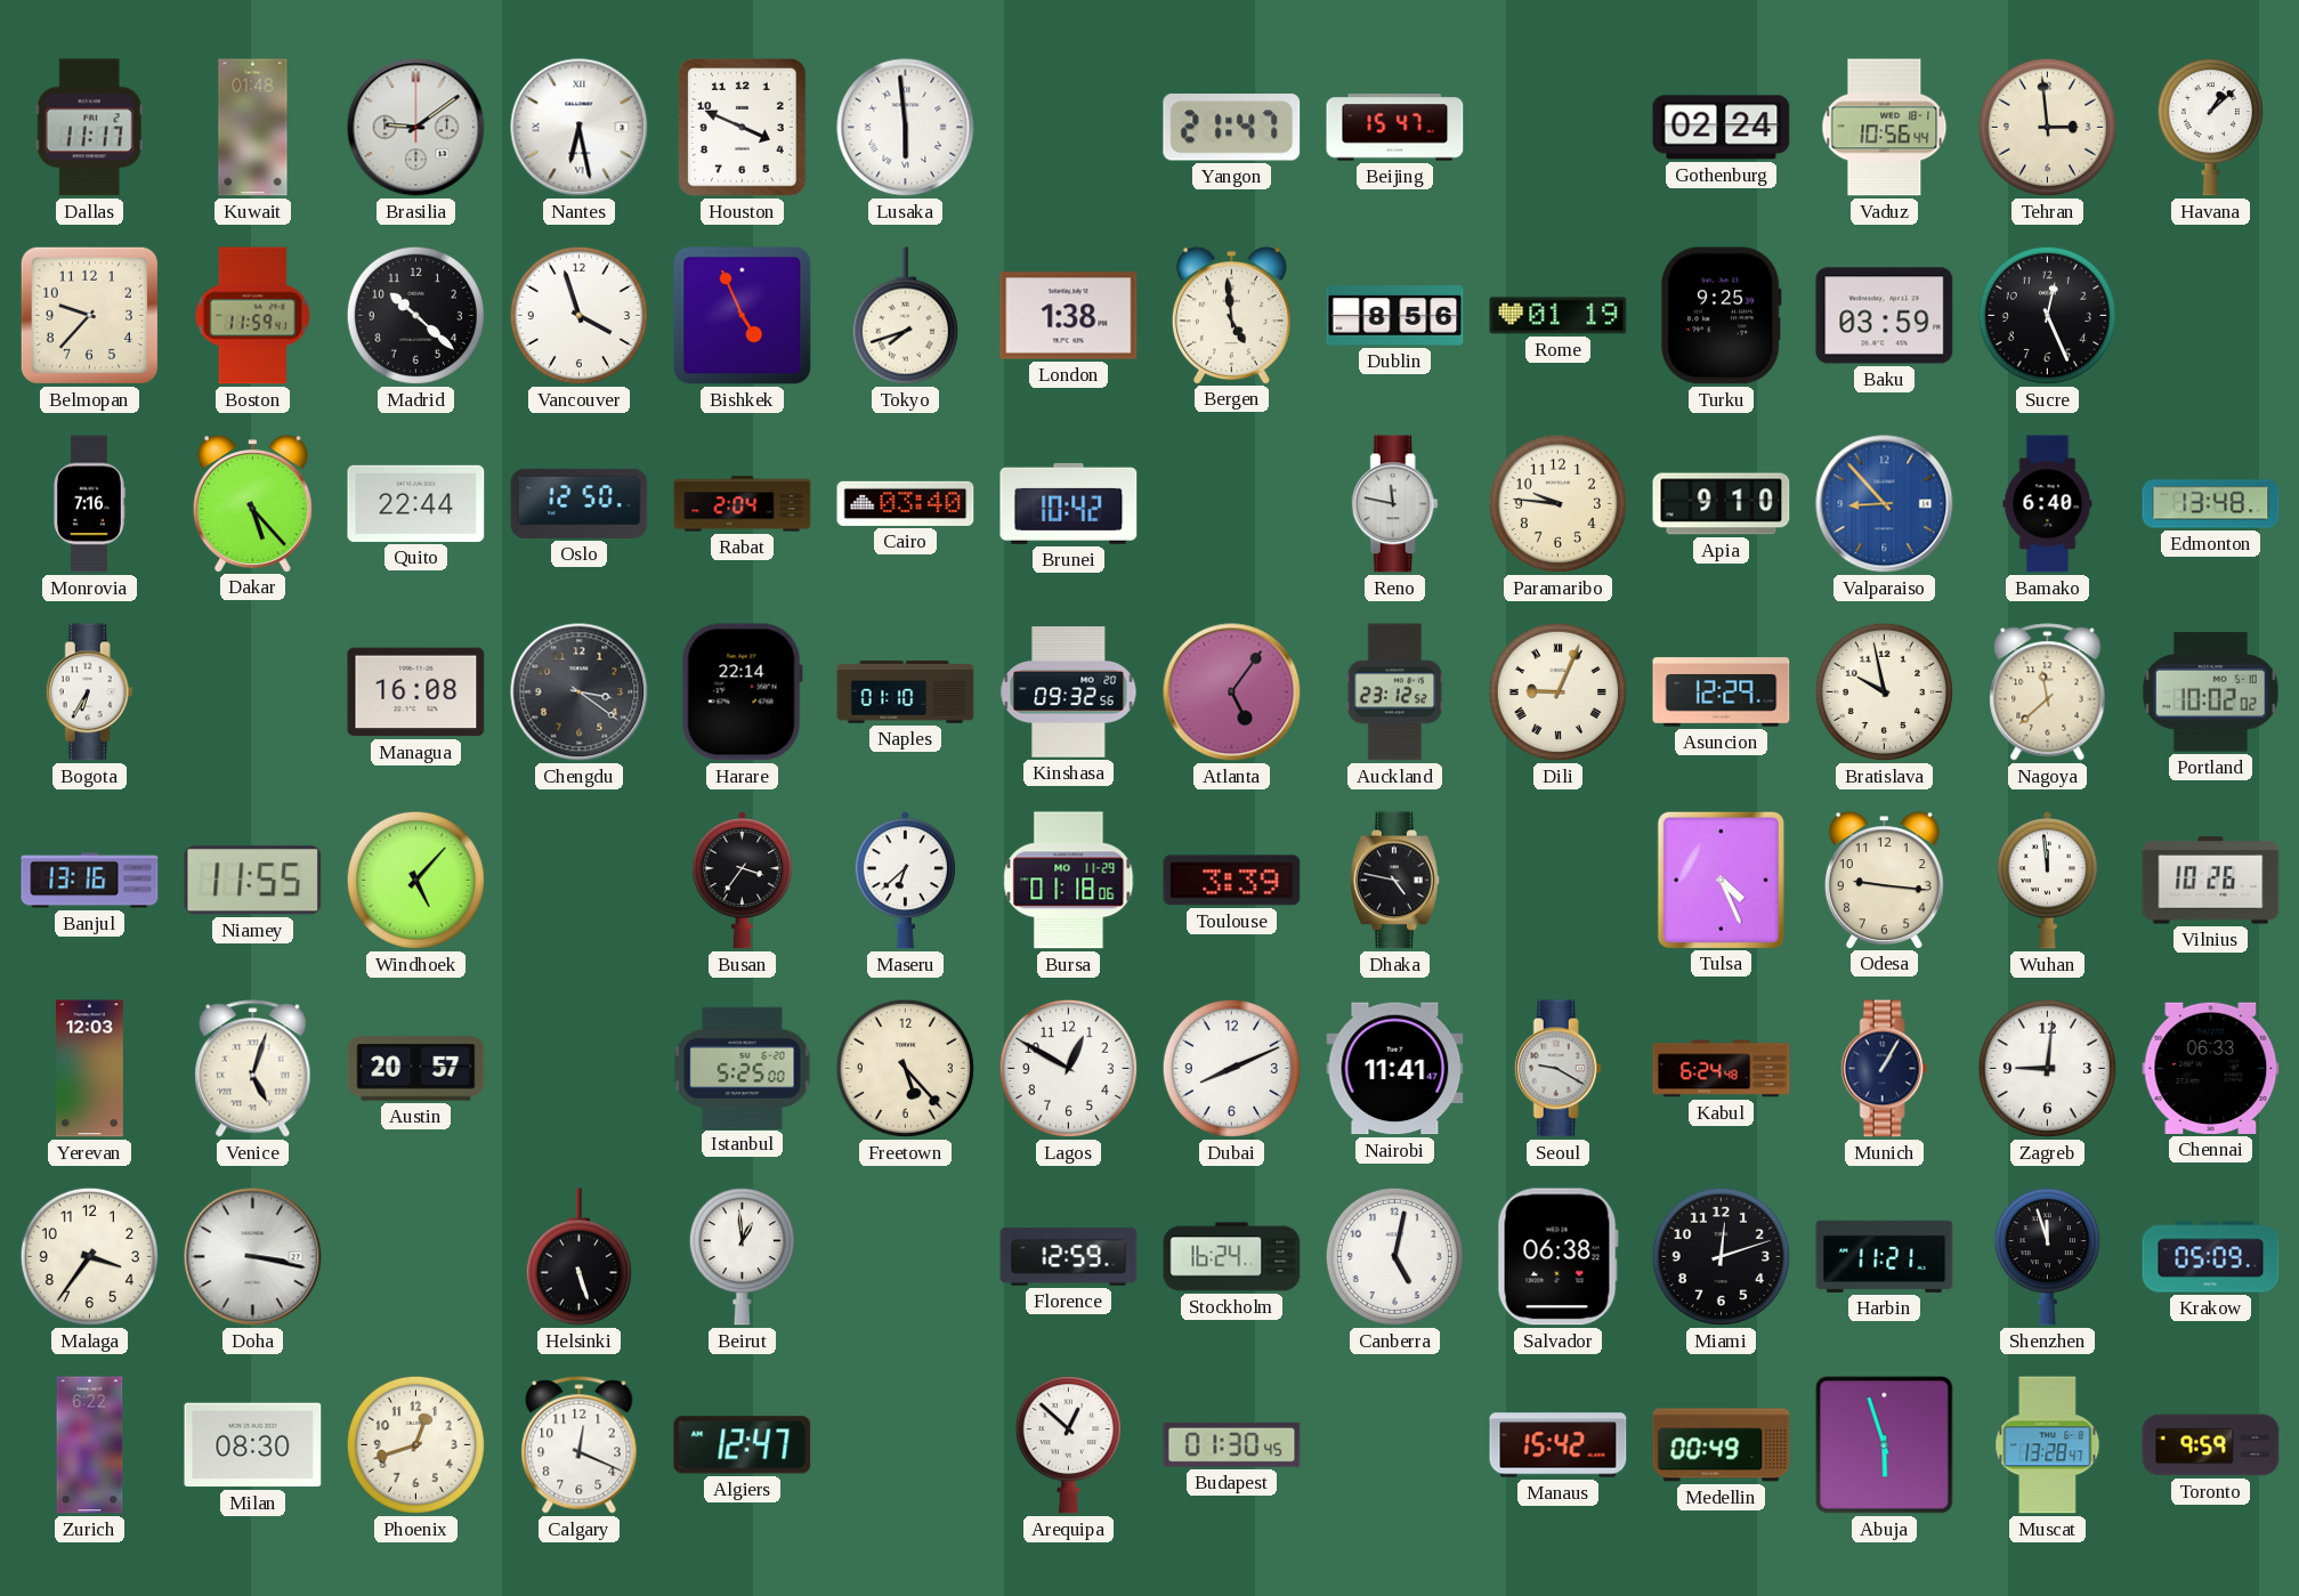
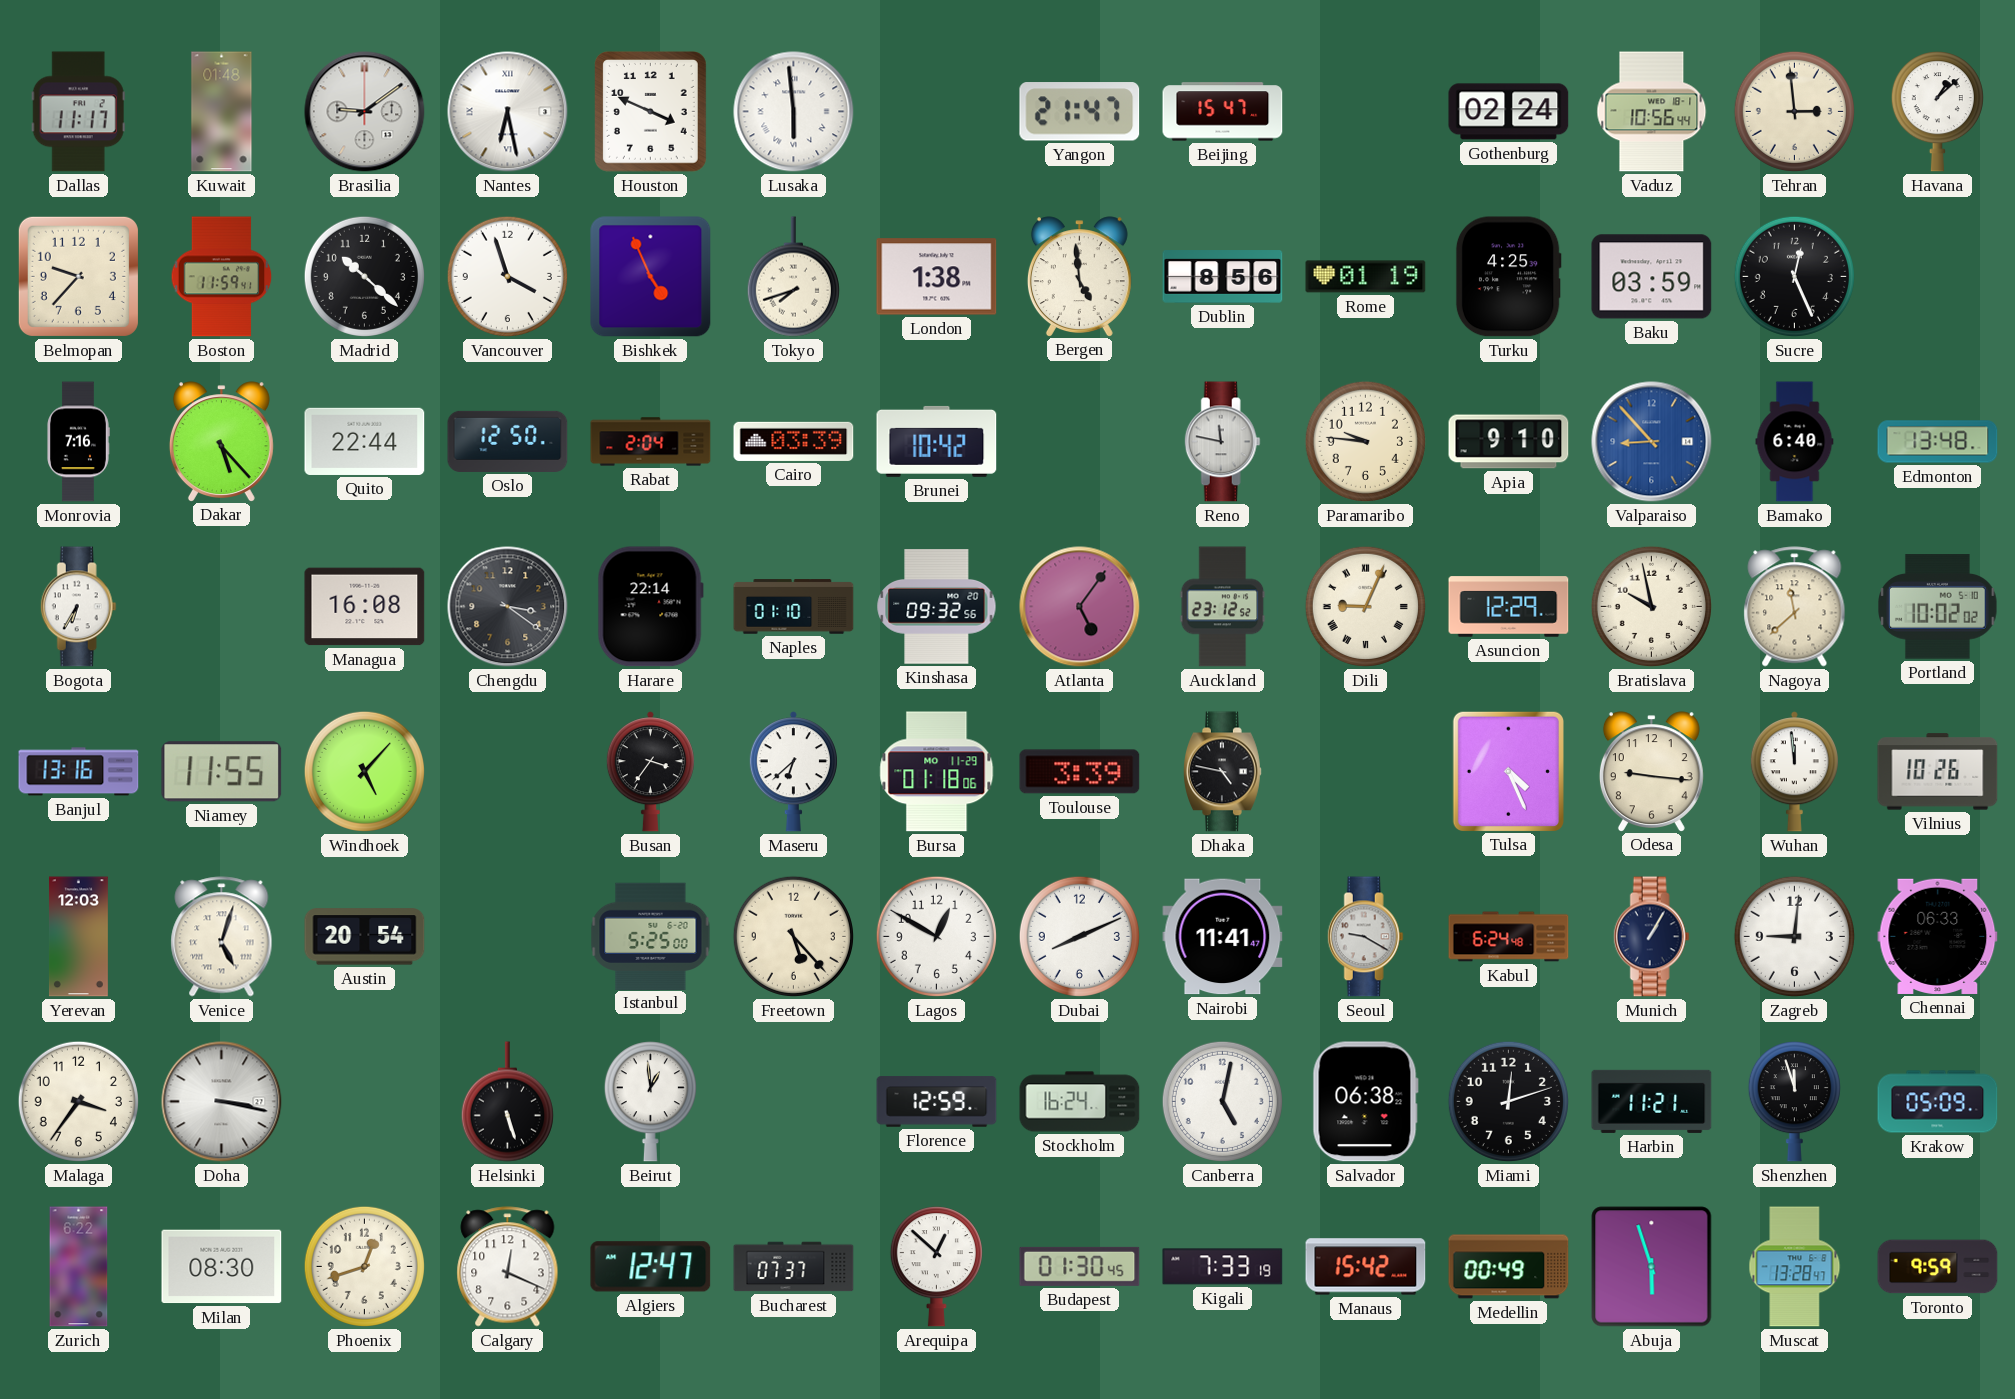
Turku: 9:25 -> 4:25
Cairo: 03:40 -> 03:39
Austin: 20:57 -> 20:54
Bucharest: none -> 07:37
Kigali: none -> 7:33
